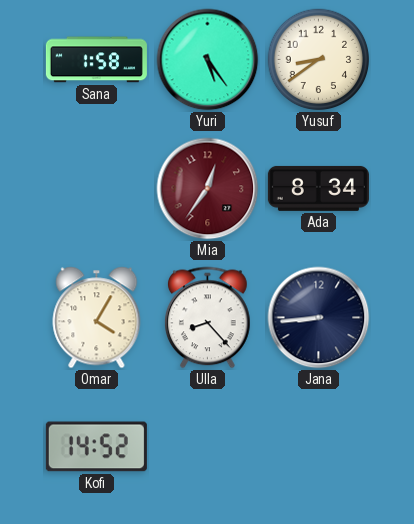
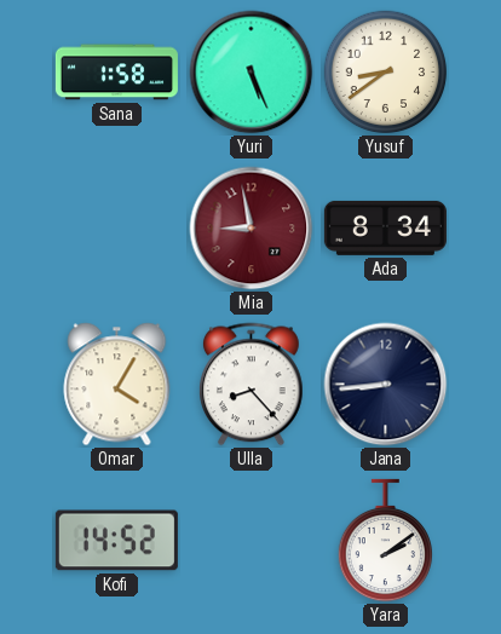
Yuri: 5:24 -> 5:26
Mia: 12:36 -> 8:58
Yara: none -> 2:09
